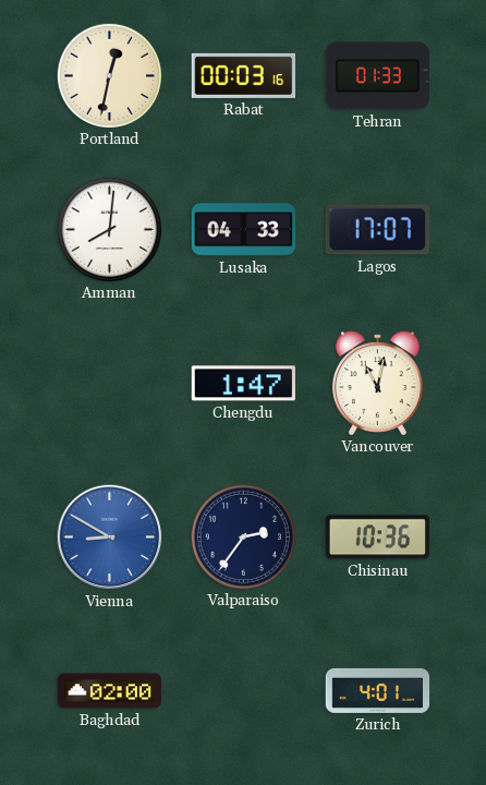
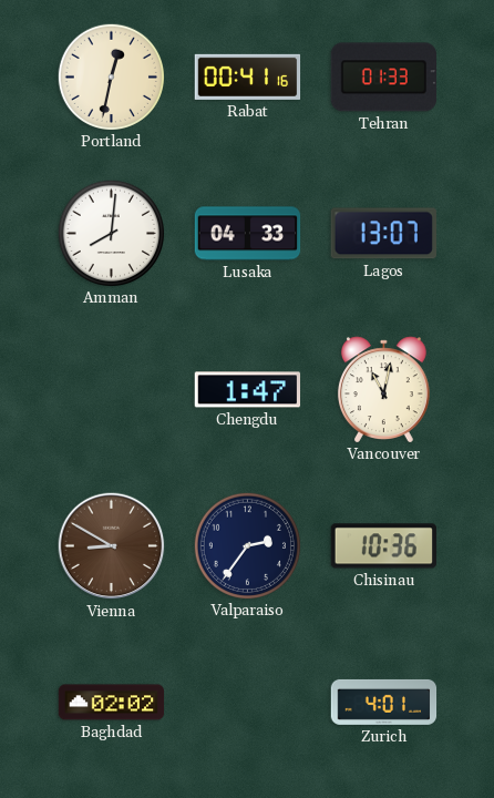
Rabat: 00:03 -> 00:41
Lagos: 17:07 -> 13:07
Vienna dial: blue -> brown
Baghdad: 02:00 -> 02:02
